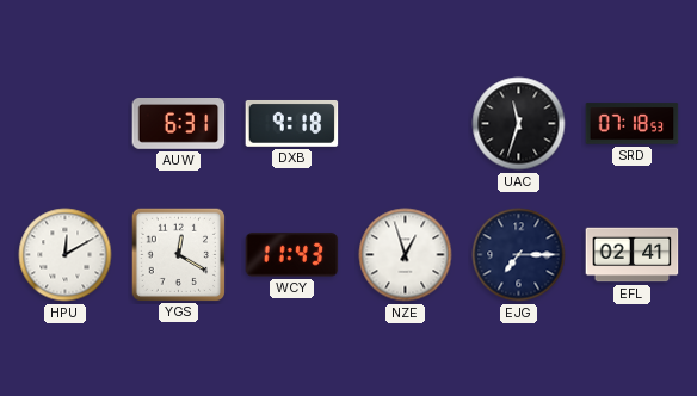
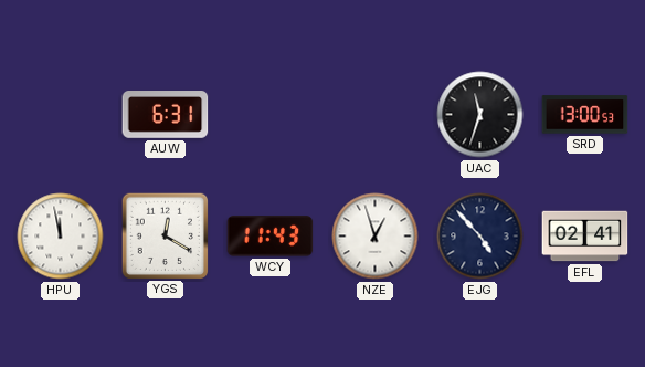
DXB: 9:18 -> none
SRD: 07:18 -> 13:00
HPU: 12:10 -> 11:58
EJG: 7:15 -> 4:53
